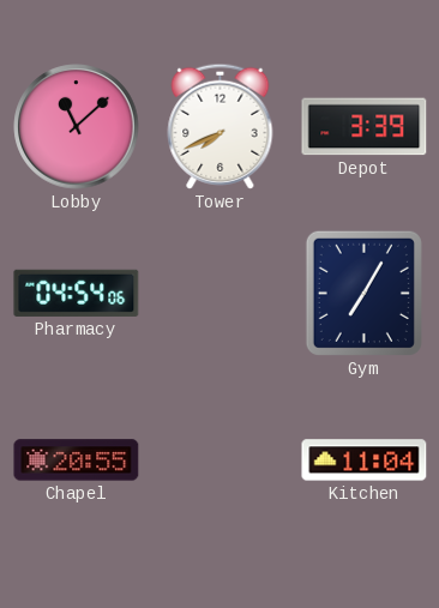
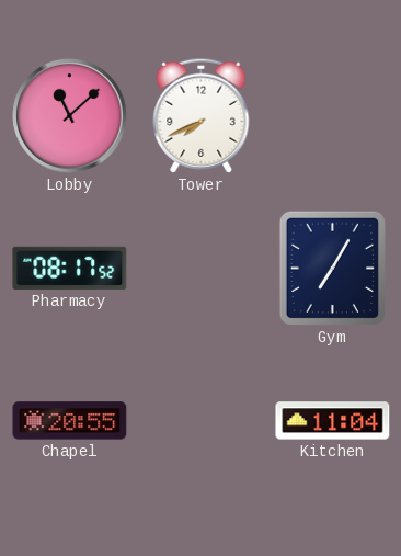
Depot: 3:39 -> none
Pharmacy: 04:54 -> 08:17
